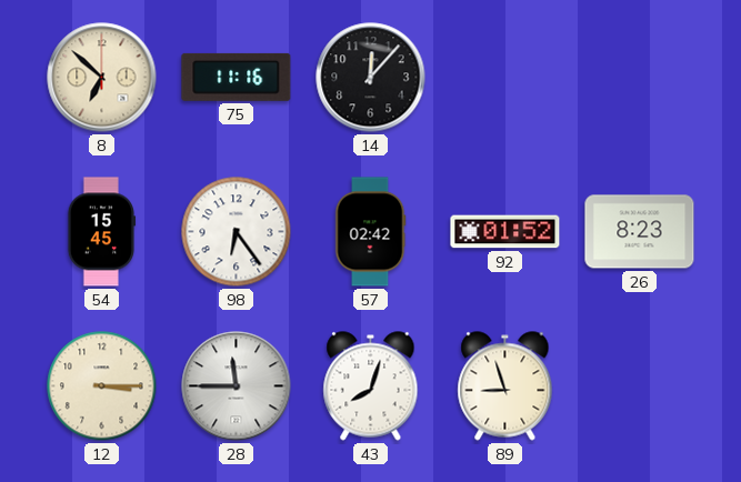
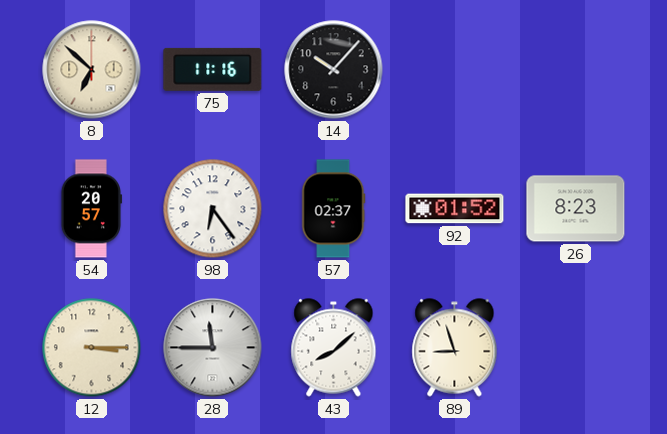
14: 12:07 -> 10:07
54: 15:45 -> 20:57
57: 02:42 -> 02:37
43: 8:03 -> 8:08
